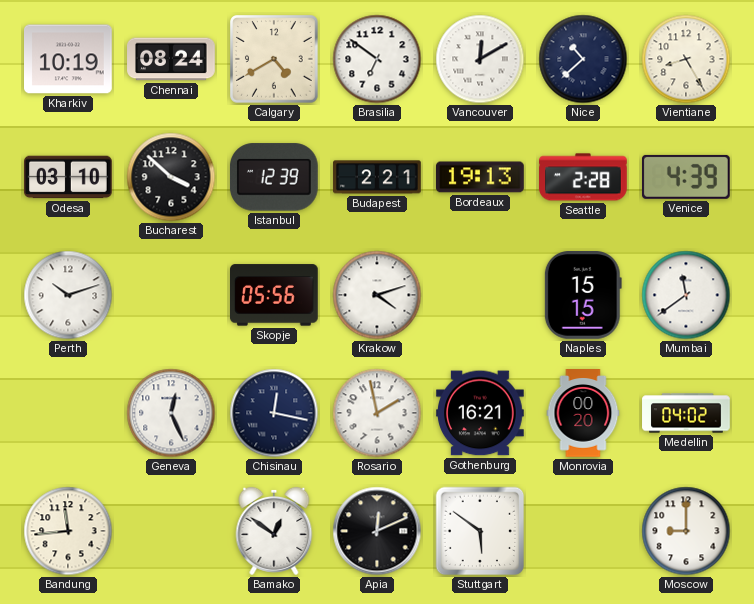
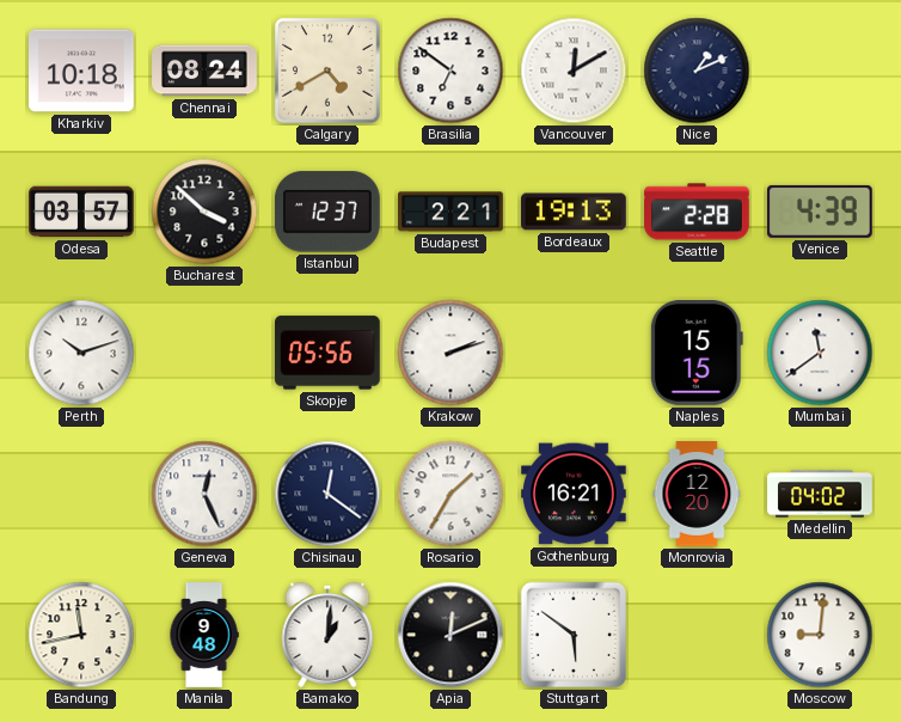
Kharkiv: 10:19 -> 10:18
Nice: 10:38 -> 1:11
Vientiane: 8:25 -> none
Odesa: 03:10 -> 03:57
Istanbul: 12:39 -> 12:37
Krakow: 4:12 -> 2:12
Chisinau: 12:17 -> 12:21
Rosario: 1:58 -> 1:35
Monrovia: 00:20 -> 12:20
Bandung: 11:44 -> 11:43
Manila: none -> 9:48
Bamako: 12:51 -> 1:01
Moscow: 9:00 -> 9:01
